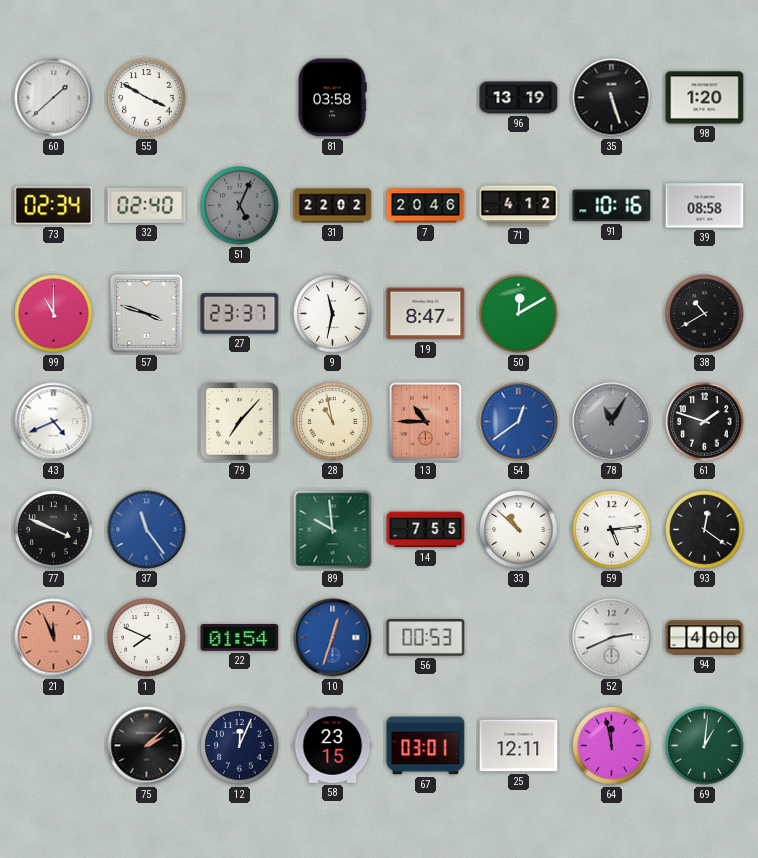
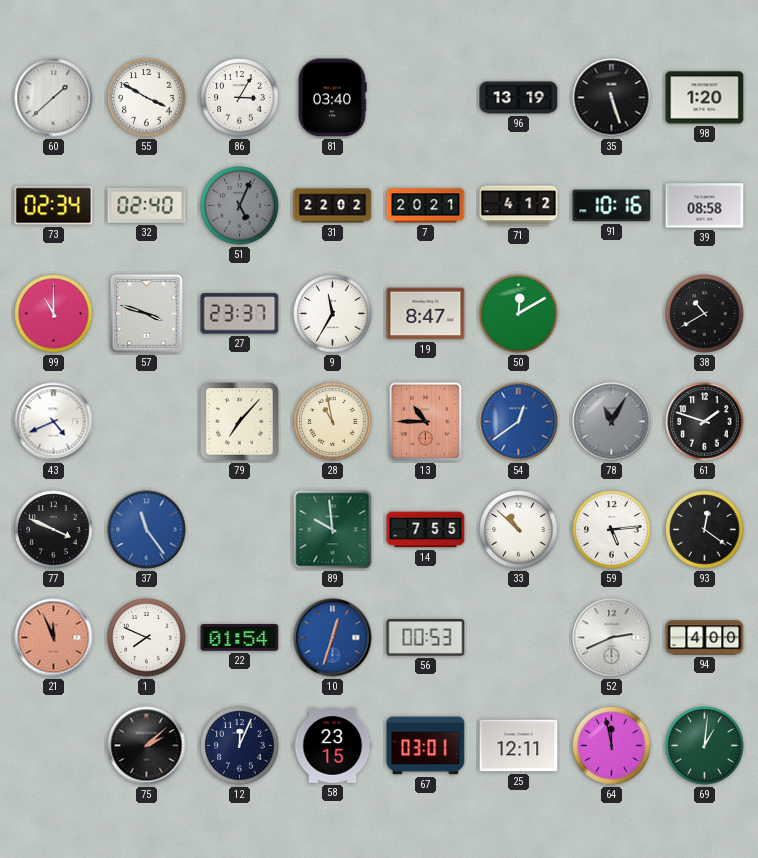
86: none -> 3:05
81: 03:58 -> 03:40
7: 20:46 -> 20:21
9: 11:32 -> 11:35
